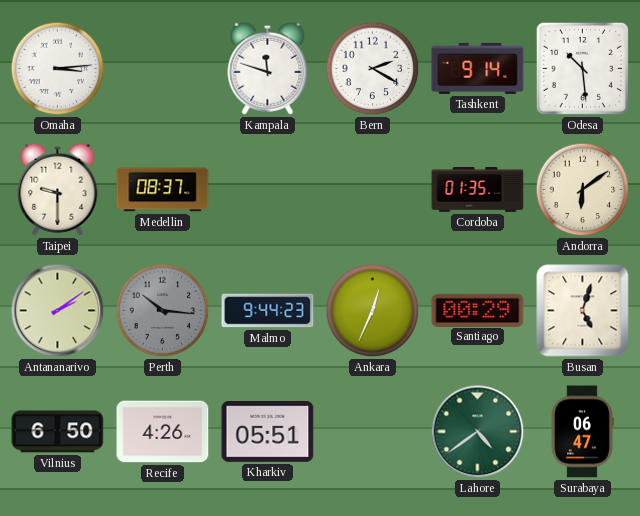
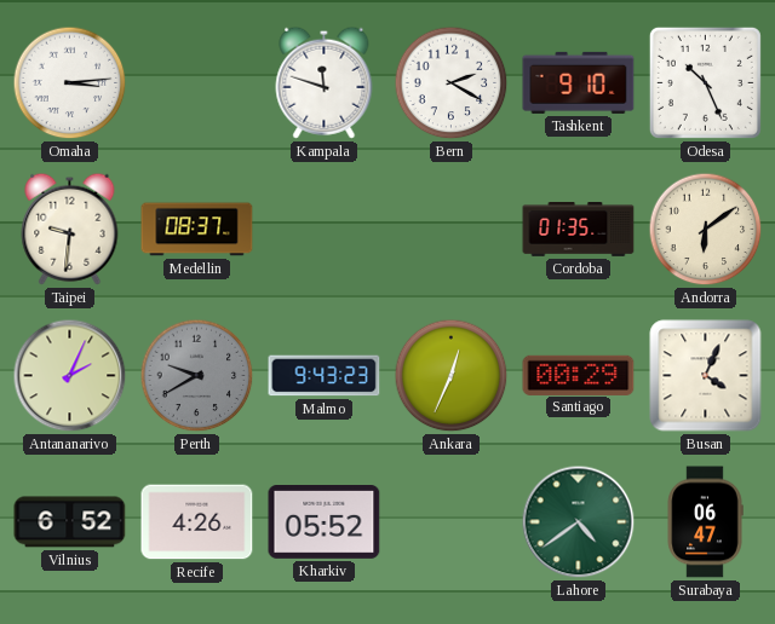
Tashkent: 9:14 -> 9:10
Odesa: 10:29 -> 10:26
Taipei: 9:30 -> 9:31
Antananarivo: 2:09 -> 2:04
Perth: 10:16 -> 9:40
Malmo: 9:44 -> 9:43
Busan: 5:03 -> 4:04
Vilnius: 6:50 -> 6:52
Kharkiv: 05:51 -> 05:52
